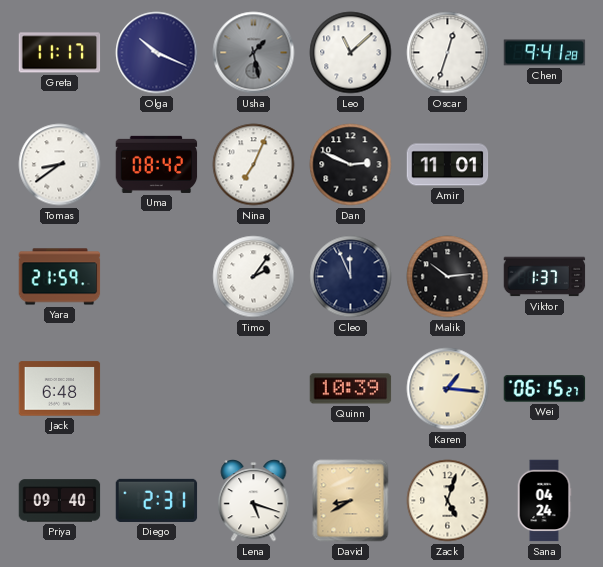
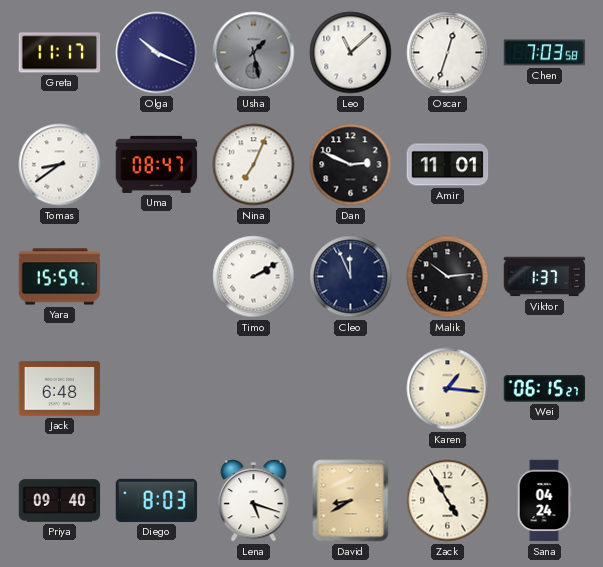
Chen: 9:41 -> 7:03
Uma: 08:42 -> 08:47
Yara: 21:59 -> 15:59
Timo: 2:06 -> 2:10
Quinn: 10:39 -> none
Diego: 2:31 -> 8:03
Zack: 5:03 -> 4:55
